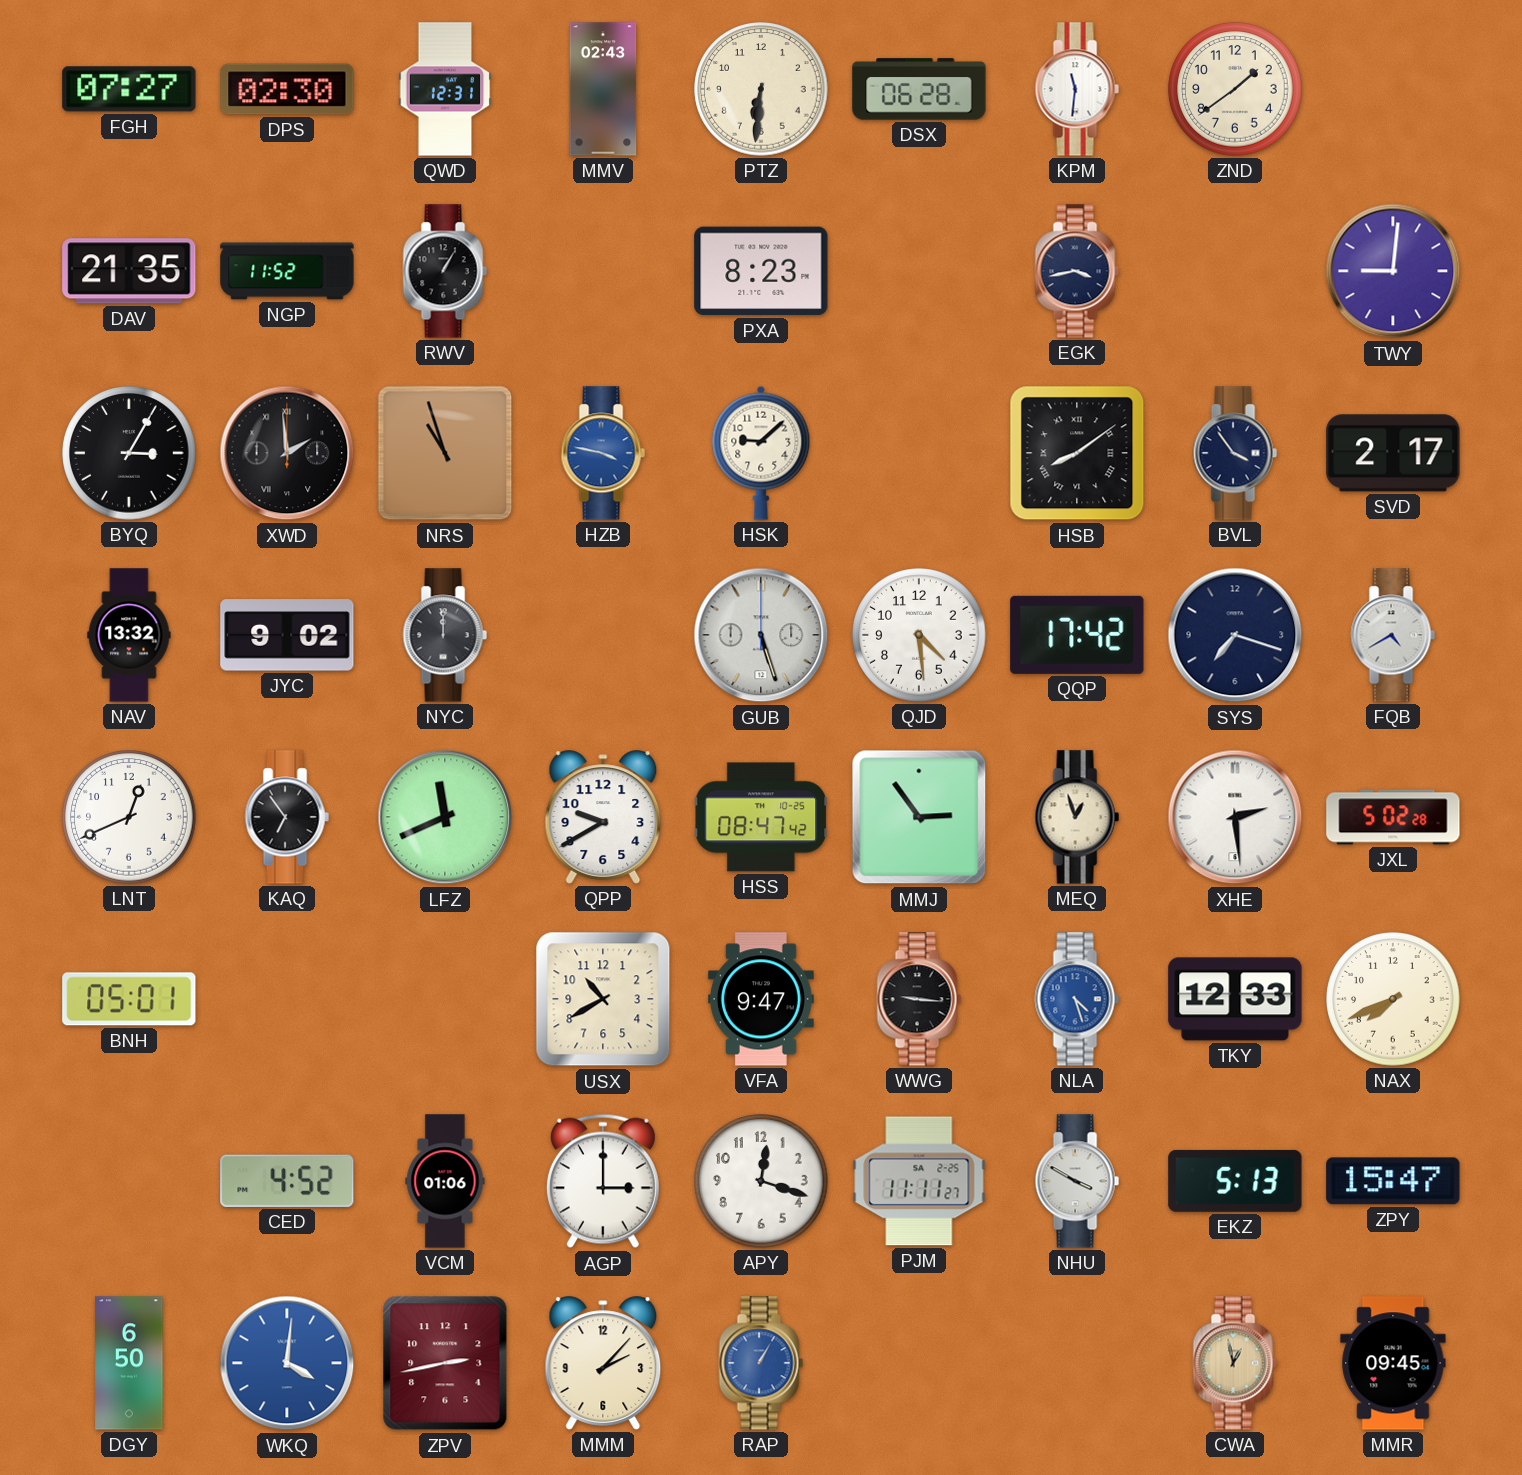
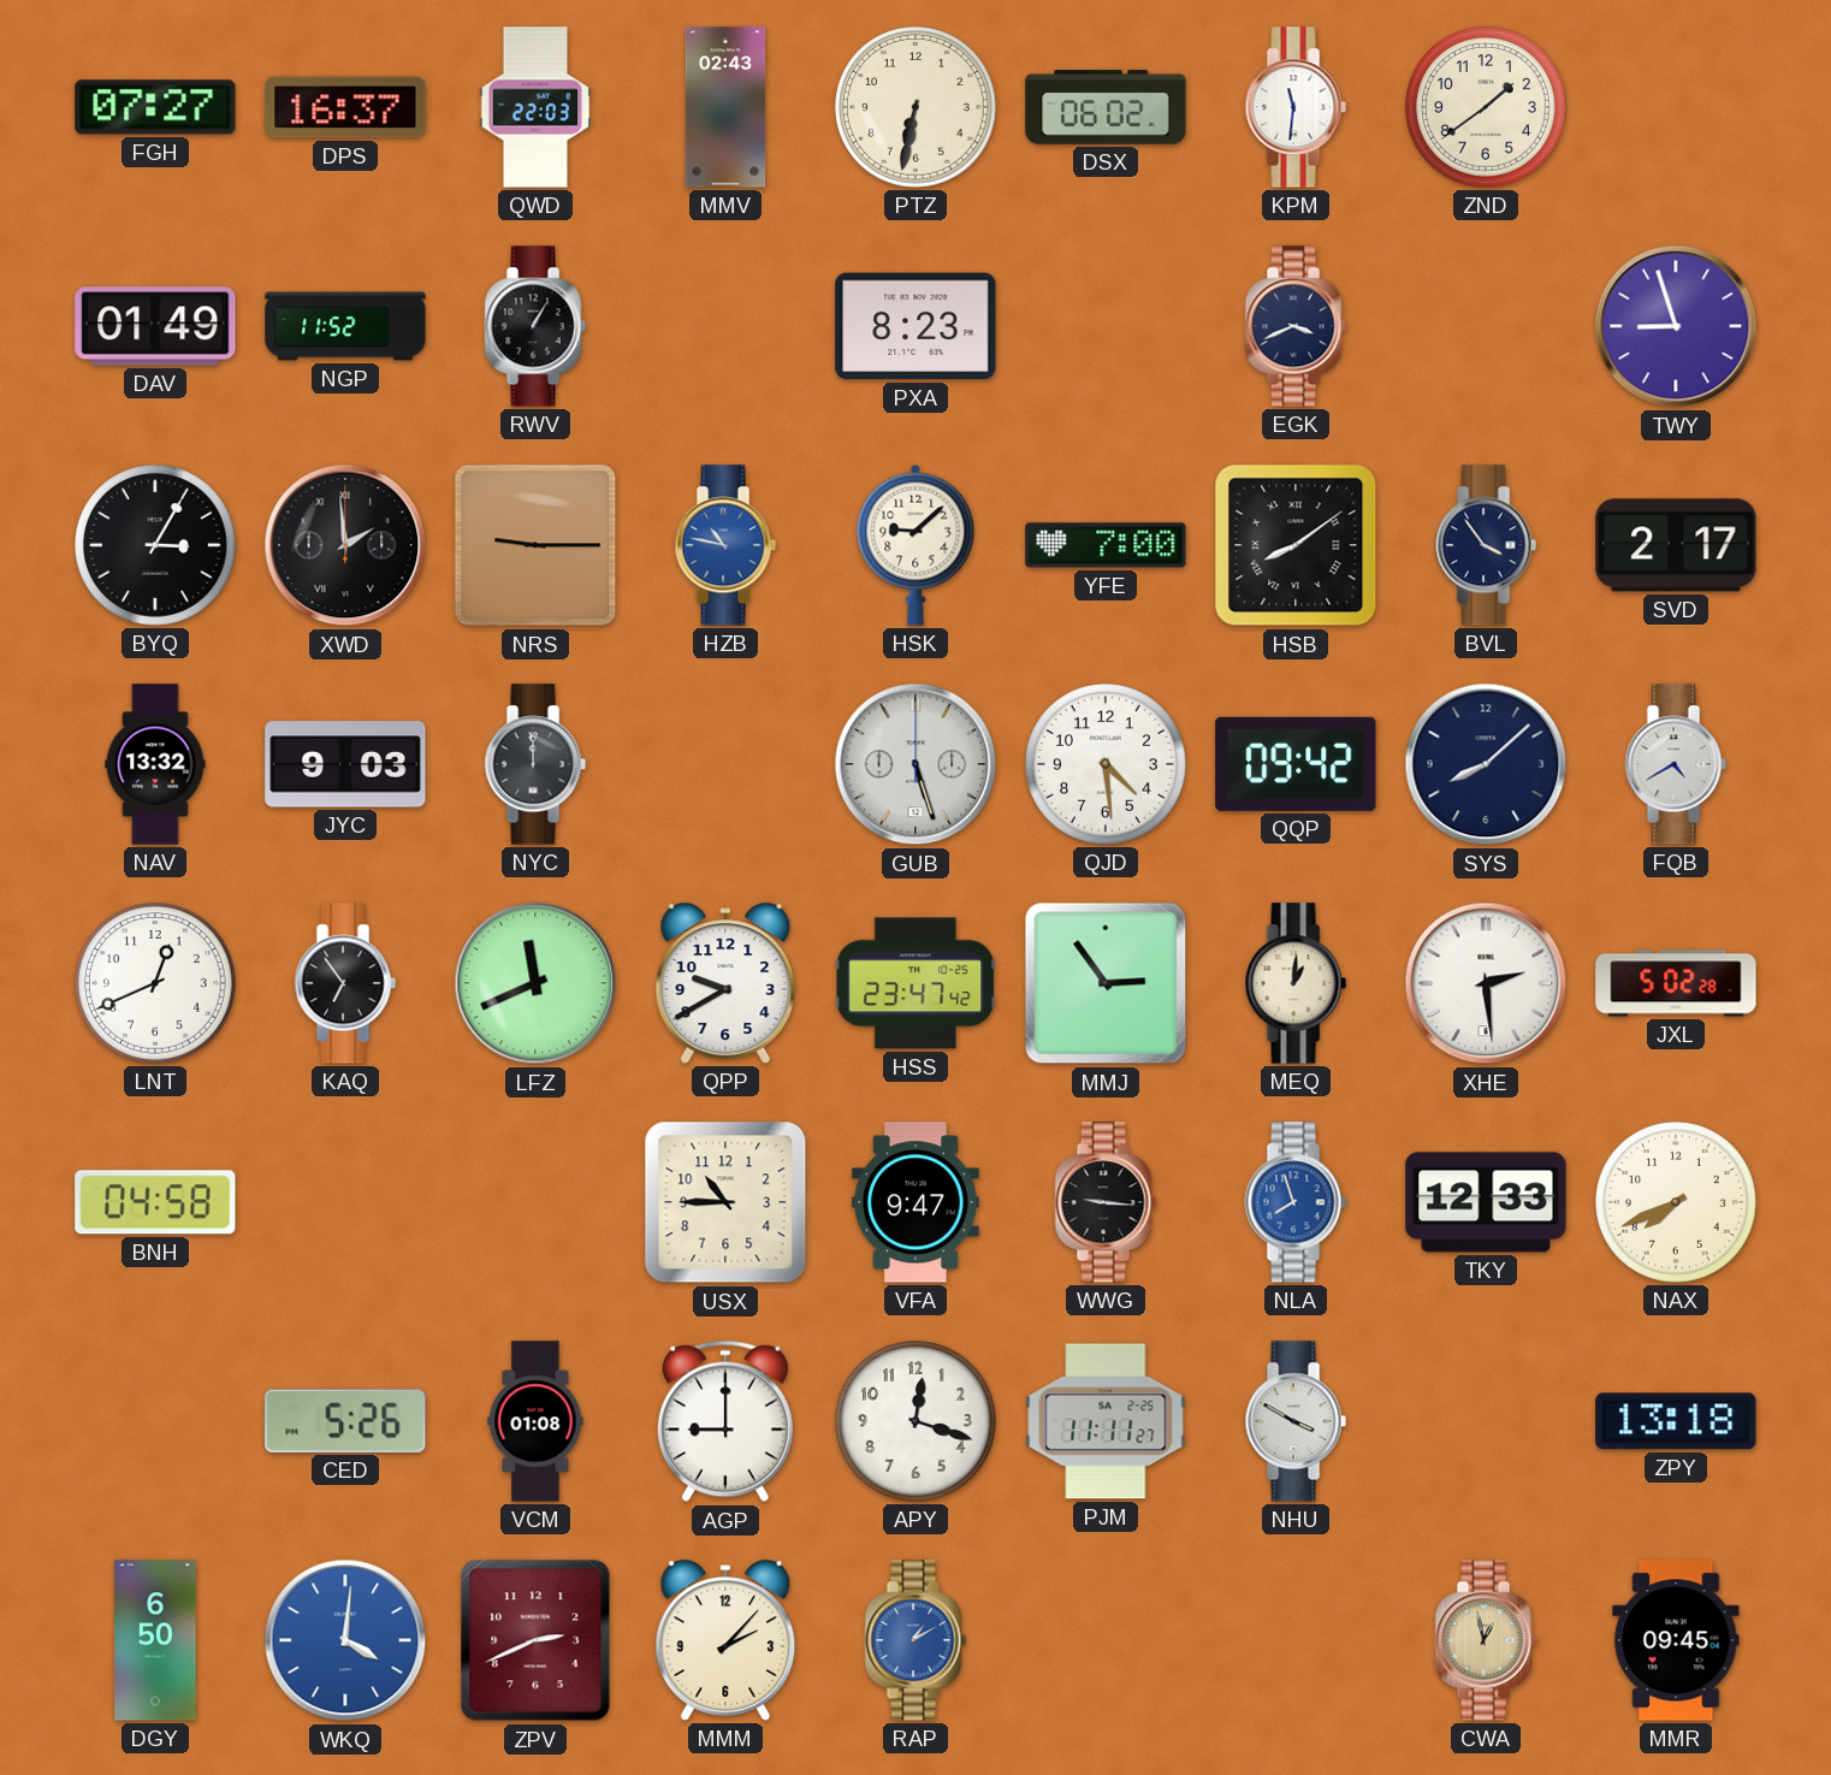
DPS: 02:30 -> 16:37
QWD: 12:31 -> 22:03
PTZ: 6:31 -> 6:32
DSX: 06:28 -> 06:02
DAV: 21:35 -> 01:49
EGK: 3:43 -> 3:41
TWY: 9:01 -> 8:57
NRS: 10:57 -> 9:15
HZB: 3:47 -> 10:47
YFE: none -> 7:00
JYC: 9:02 -> 9:03
QQP: 17:42 -> 09:42
SYS: 7:18 -> 8:08
HSS: 08:47 -> 23:47
MEQ: 12:57 -> 1:01
BNH: 05:01 -> 04:58
USX: 10:40 -> 10:45
NLA: 4:27 -> 7:57
CED: 4:52 -> 5:26
VCM: 01:06 -> 01:08
AGP: 3:00 -> 9:00
EKZ: 5:13 -> none
ZPY: 15:47 -> 13:18
ZPV: 2:43 -> 2:41
RAP: 1:05 -> 1:10
